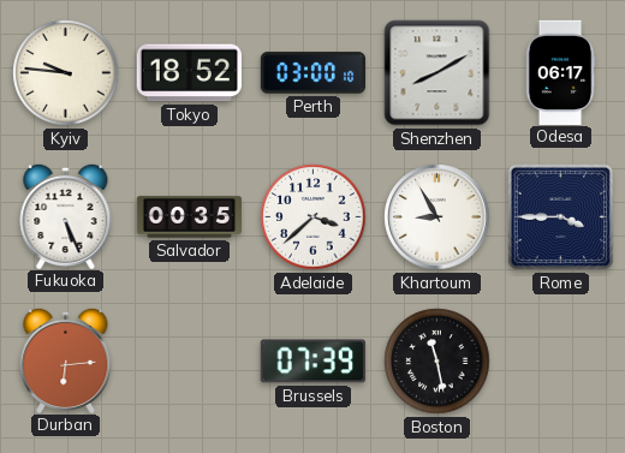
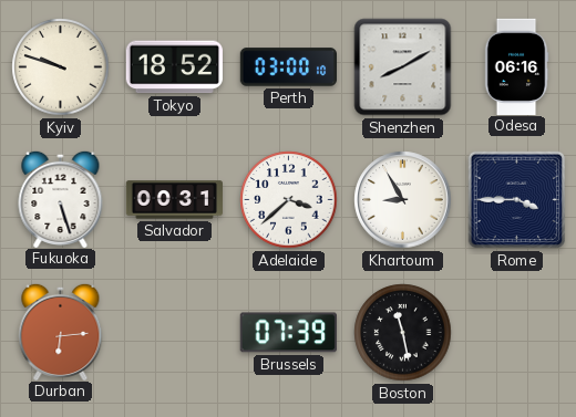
Kyiv: 9:46 -> 9:48
Odesa: 06:17 -> 06:16
Fukuoka: 5:26 -> 5:27
Salvador: 00:35 -> 00:31
